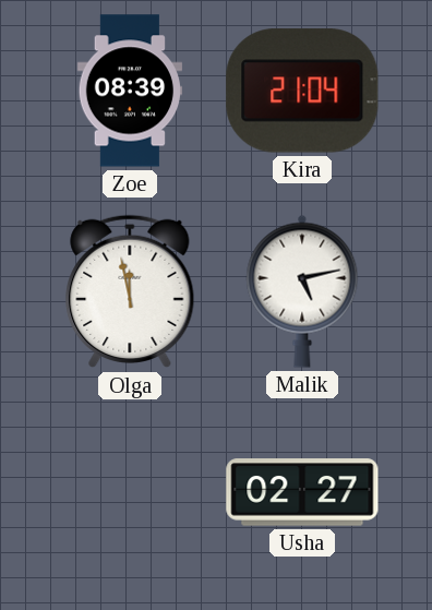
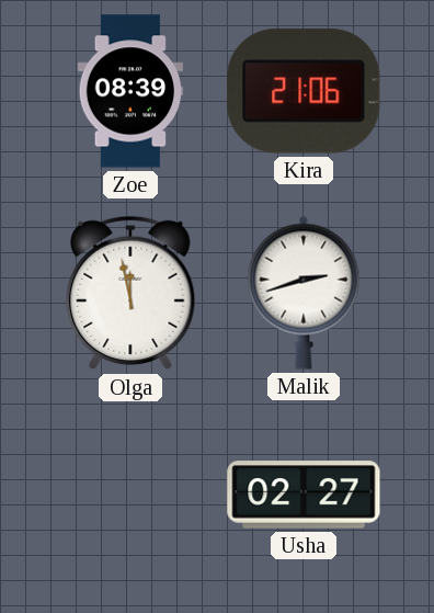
Kira: 21:04 -> 21:06
Malik: 5:13 -> 2:42
